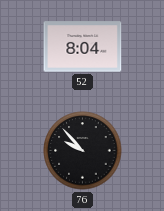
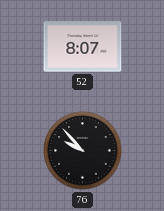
52: 8:04 -> 8:07
